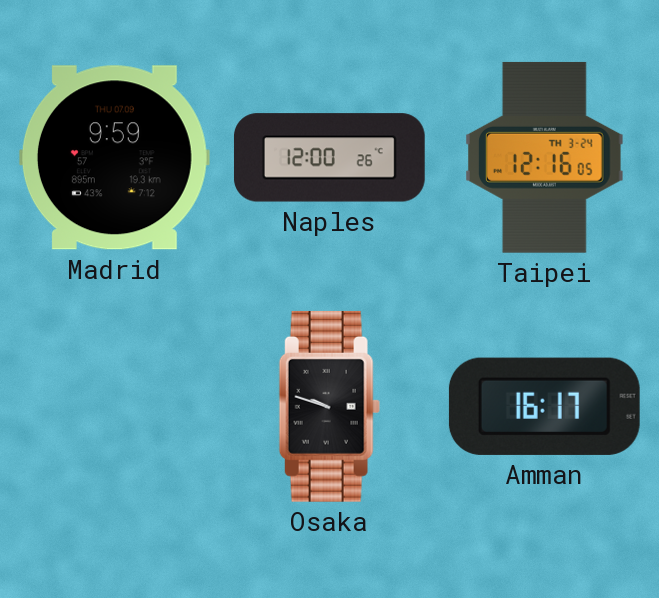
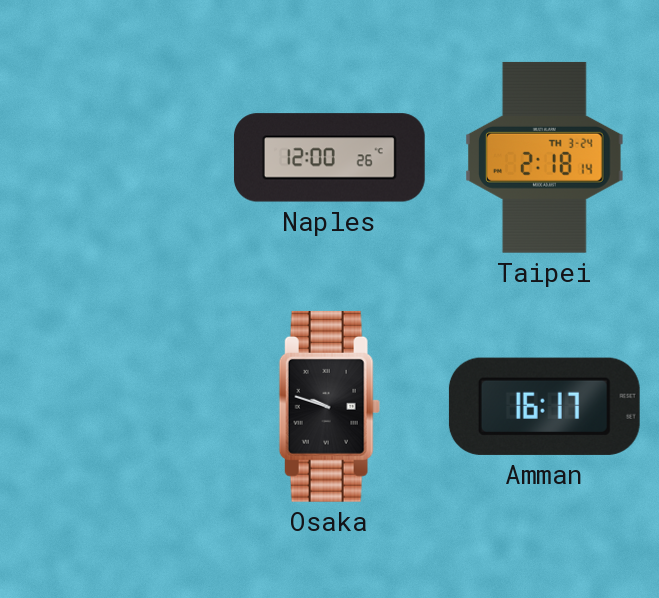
Madrid: 9:59 -> none
Taipei: 12:16 -> 2:18
